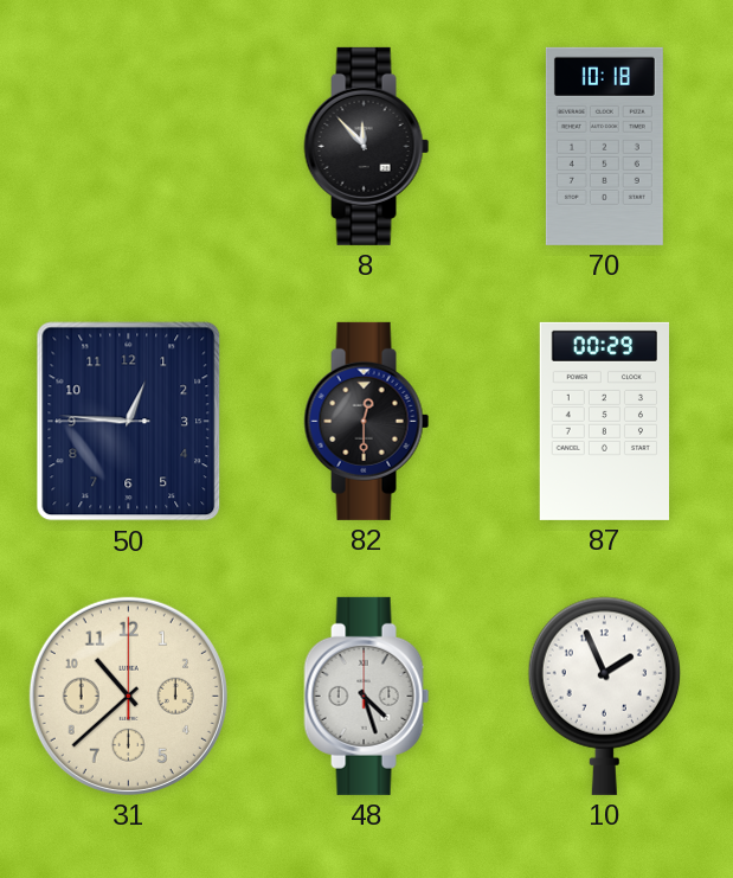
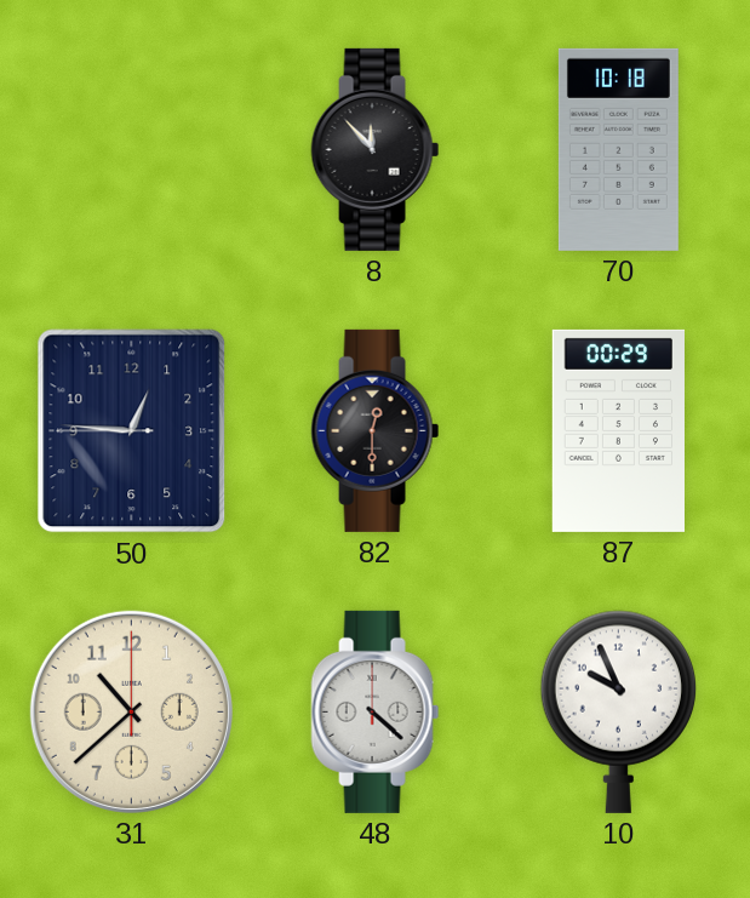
48: 4:27 -> 4:22
10: 1:56 -> 9:56
